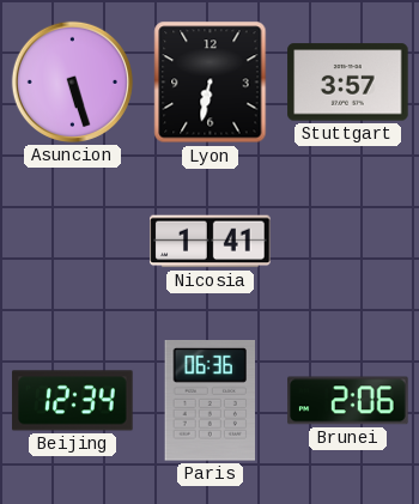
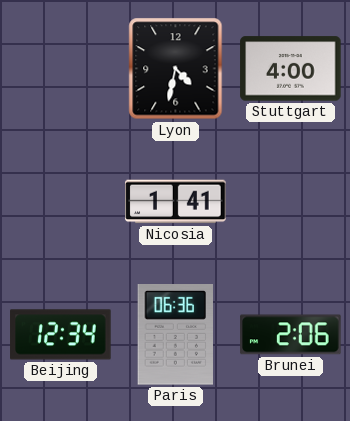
Asuncion: 5:27 -> none
Lyon: 6:32 -> 4:32
Stuttgart: 3:57 -> 4:00
